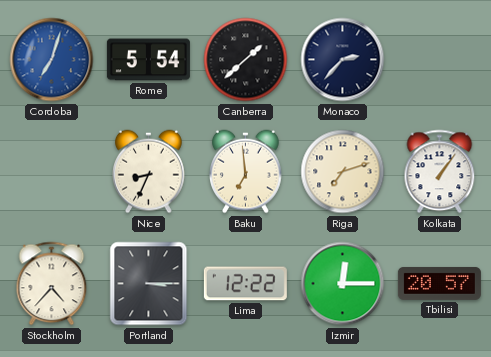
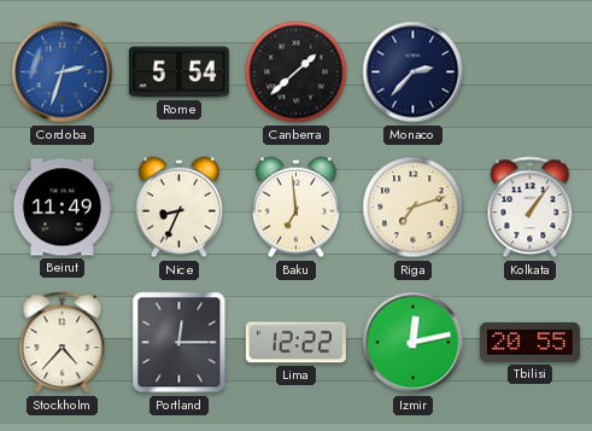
Cordoba: 7:03 -> 2:33
Beirut: none -> 11:49
Portland: 3:15 -> 12:15
Izmir: 12:15 -> 12:13
Tbilisi: 20:57 -> 20:55
